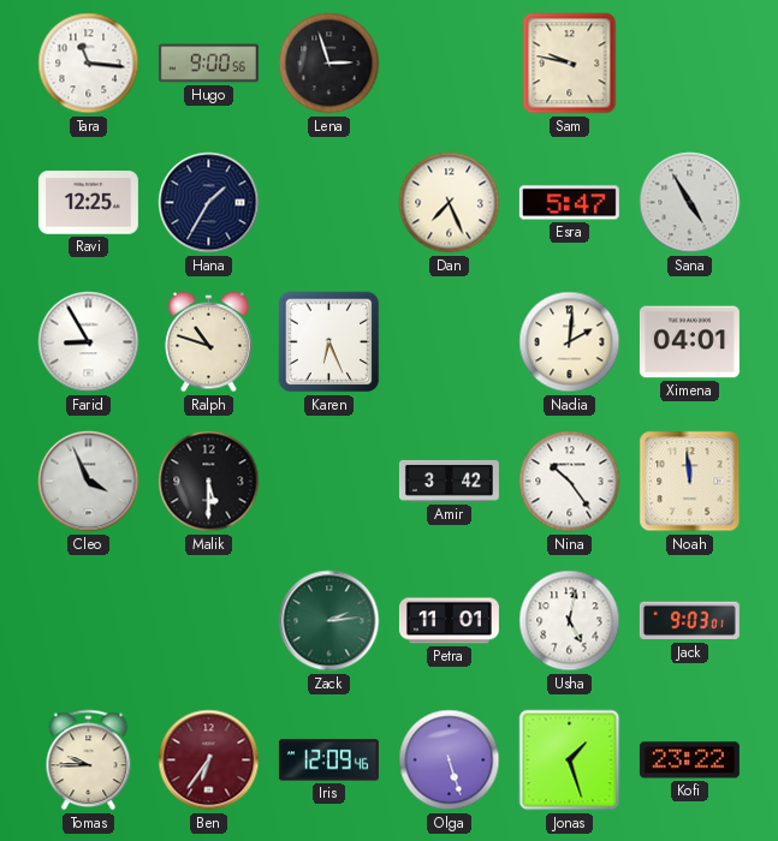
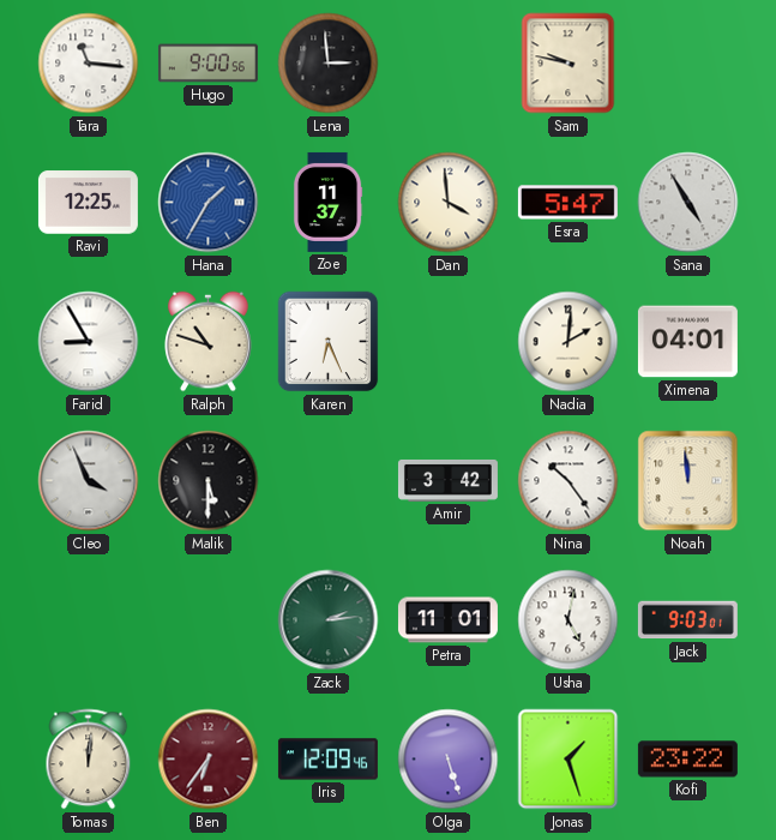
Lena: 2:57 -> 2:59
Hana dial: navy -> blue
Zoe: none -> 11:37
Dan: 7:26 -> 3:59
Tomas: 9:45 -> 12:01
